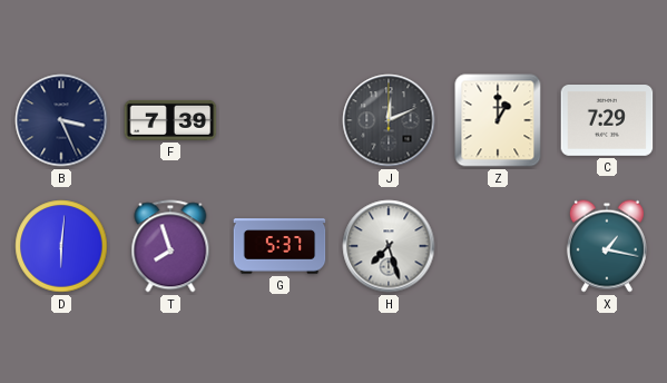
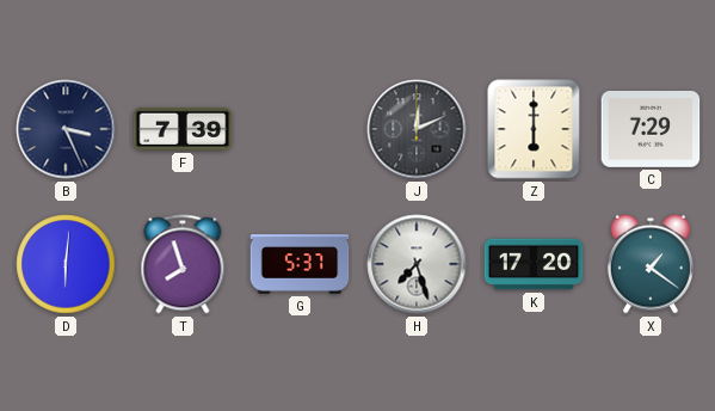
Z: 1:00 -> 6:00
K: none -> 17:20
X: 1:17 -> 1:21
